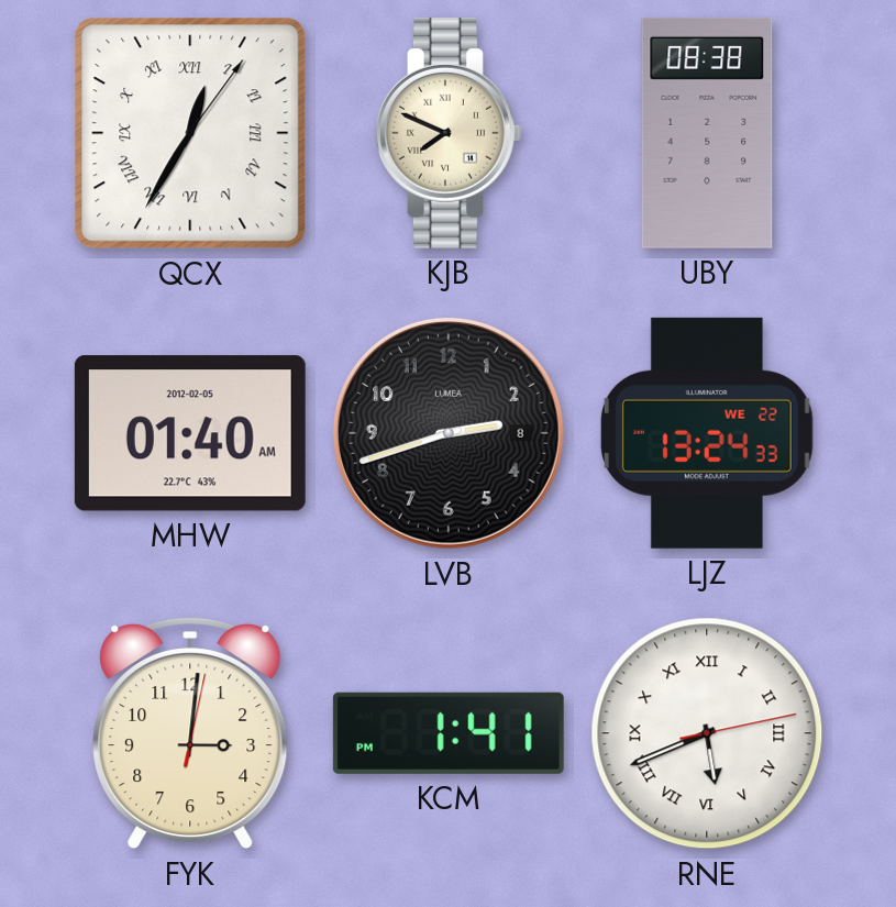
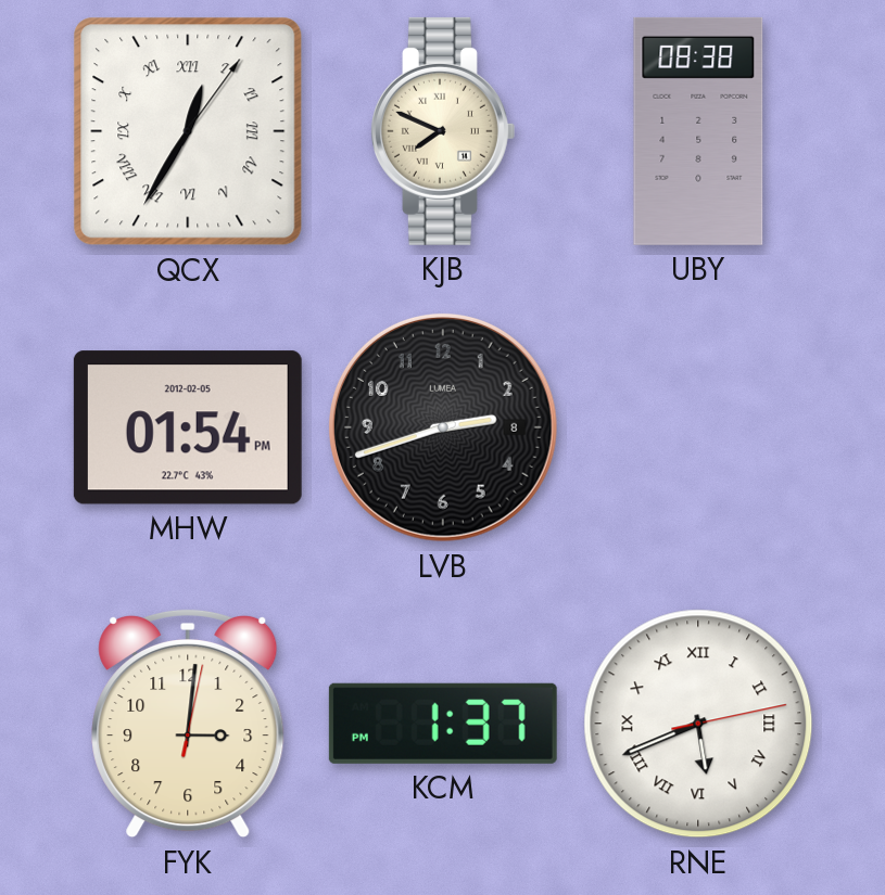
MHW: 01:40 -> 01:54
LJZ: 13:24 -> none
KCM: 1:41 -> 1:37
